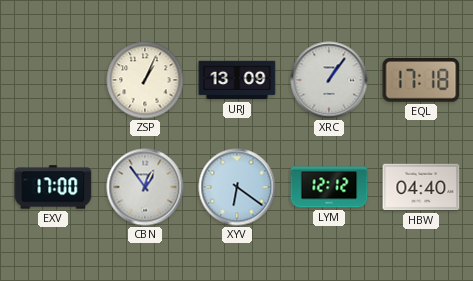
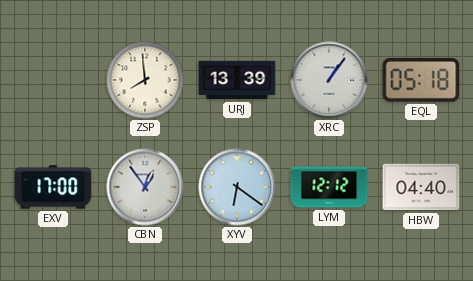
ZSP: 1:04 -> 7:59
URJ: 13:09 -> 13:39
EQL: 17:18 -> 05:18
